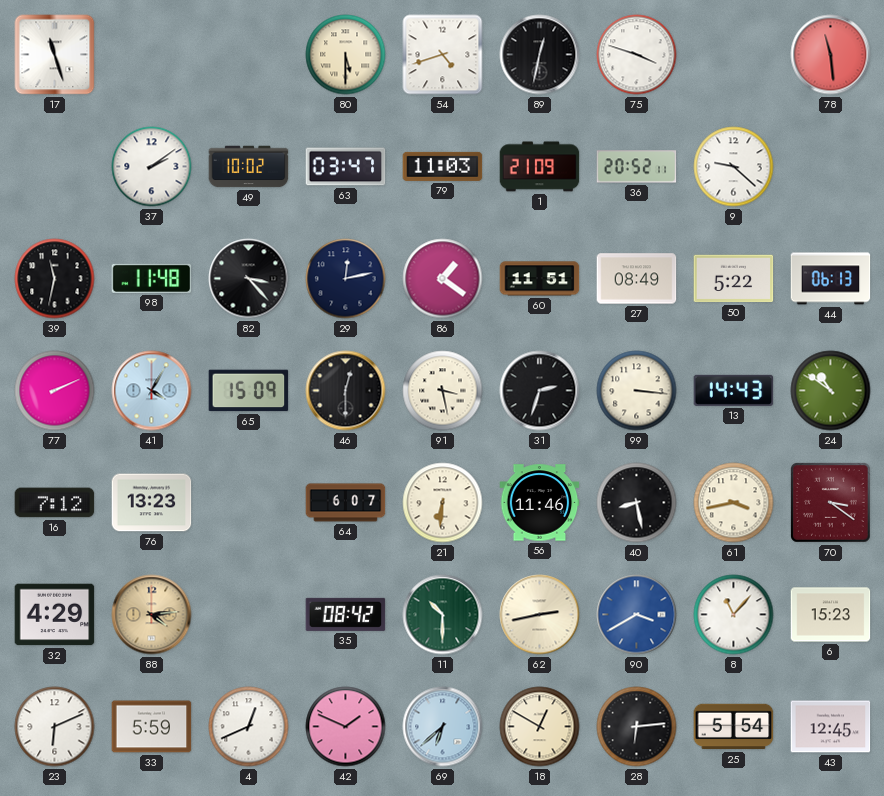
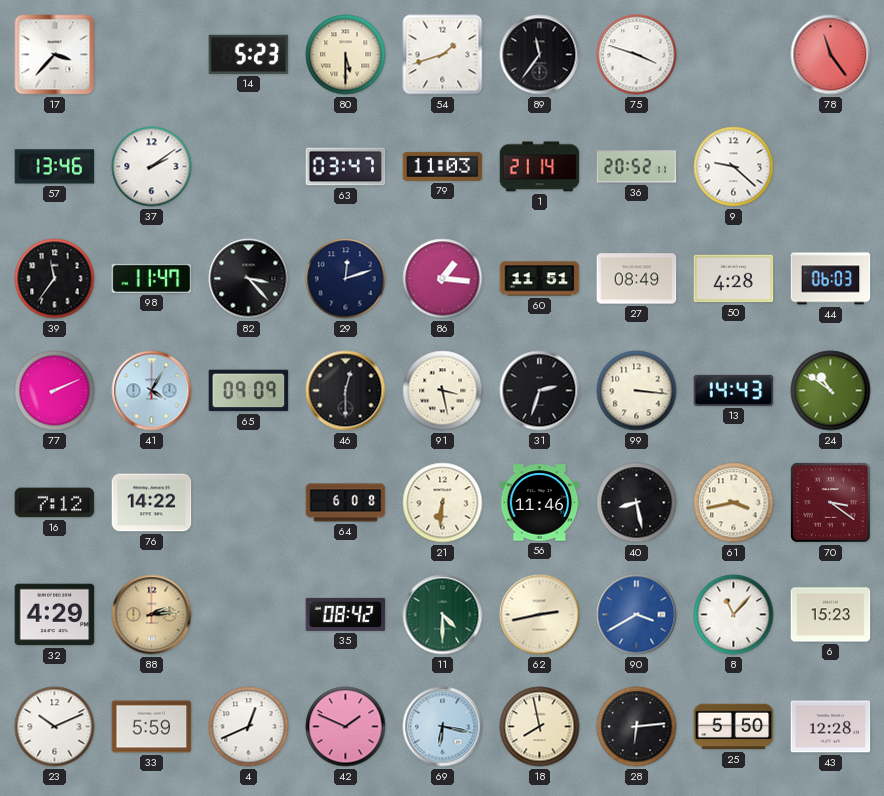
17: 11:27 -> 3:37
14: none -> 5:23
54: 4:42 -> 1:42
89: 12:32 -> 11:36
78: 11:29 -> 11:24
57: none -> 13:46
49: 10:02 -> none
1: 21:09 -> 21:14
39: 11:32 -> 11:36
98: 11:48 -> 11:47
29: 12:13 -> 12:12
86: 1:21 -> 1:16
50: 5:22 -> 4:28
44: 06:13 -> 06:03
65: 15:09 -> 09:09
76: 13:23 -> 14:22
64: 6:07 -> 6:08
88: 4:14 -> 2:14
11: 10:30 -> 4:30
23: 6:11 -> 10:11
69: 6:38 -> 6:17
18: 12:50 -> 7:58
25: 5:54 -> 5:50
43: 12:45 -> 12:28
